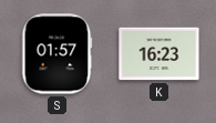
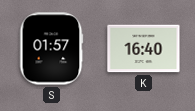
K: 16:23 -> 16:40
